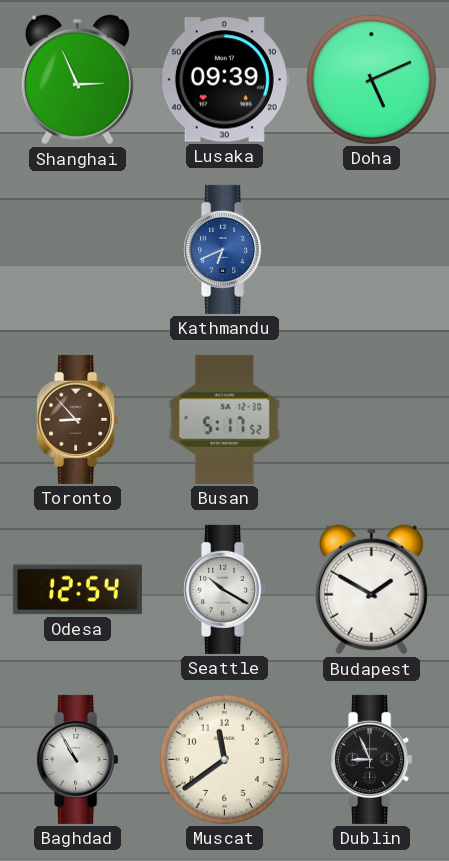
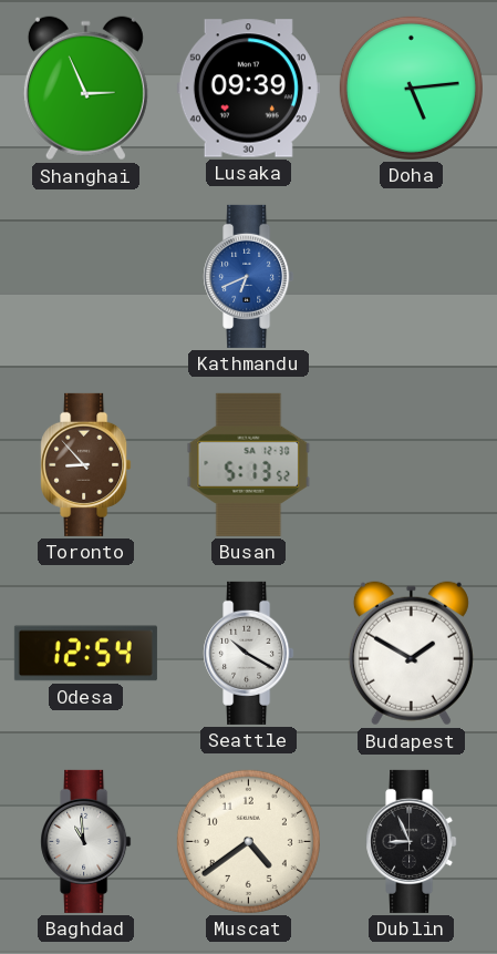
Doha: 5:11 -> 5:14
Busan: 5:17 -> 5:13
Baghdad: 10:55 -> 10:59
Muscat: 11:39 -> 4:39
